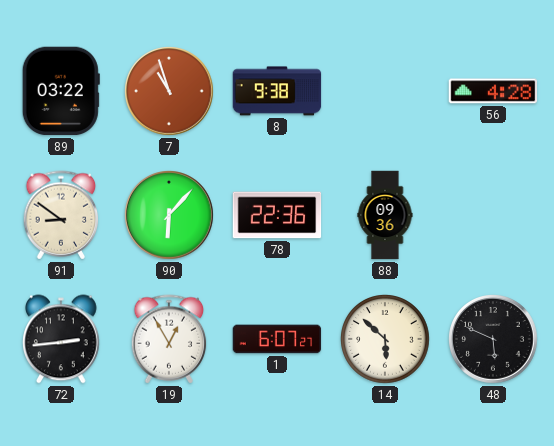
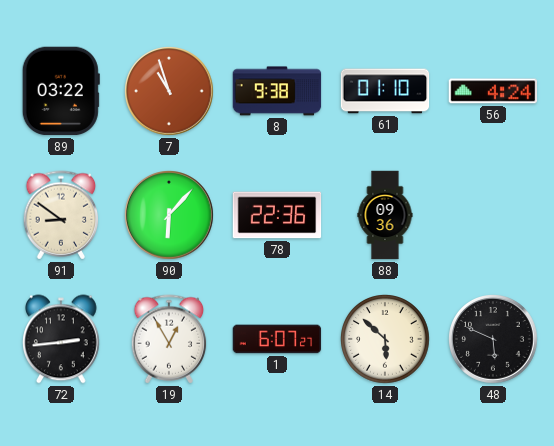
61: none -> 01:10
56: 4:28 -> 4:24
